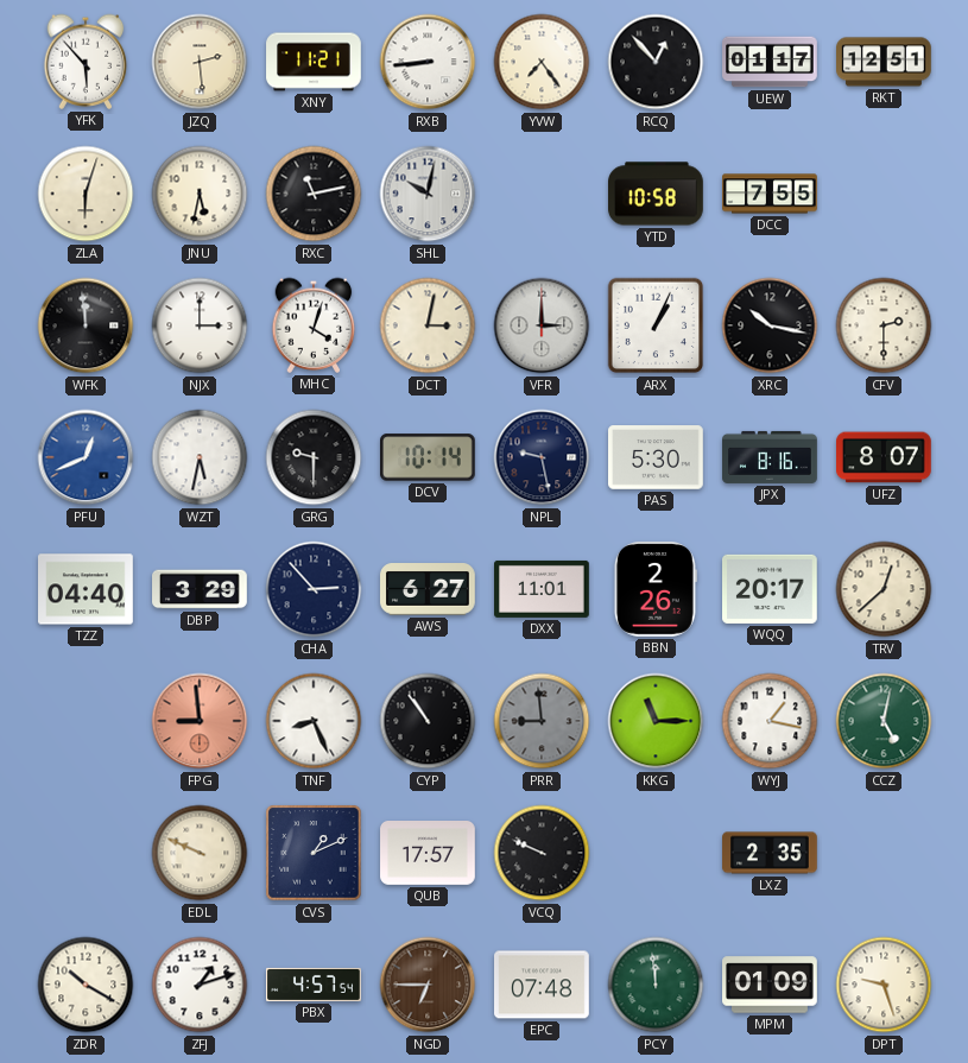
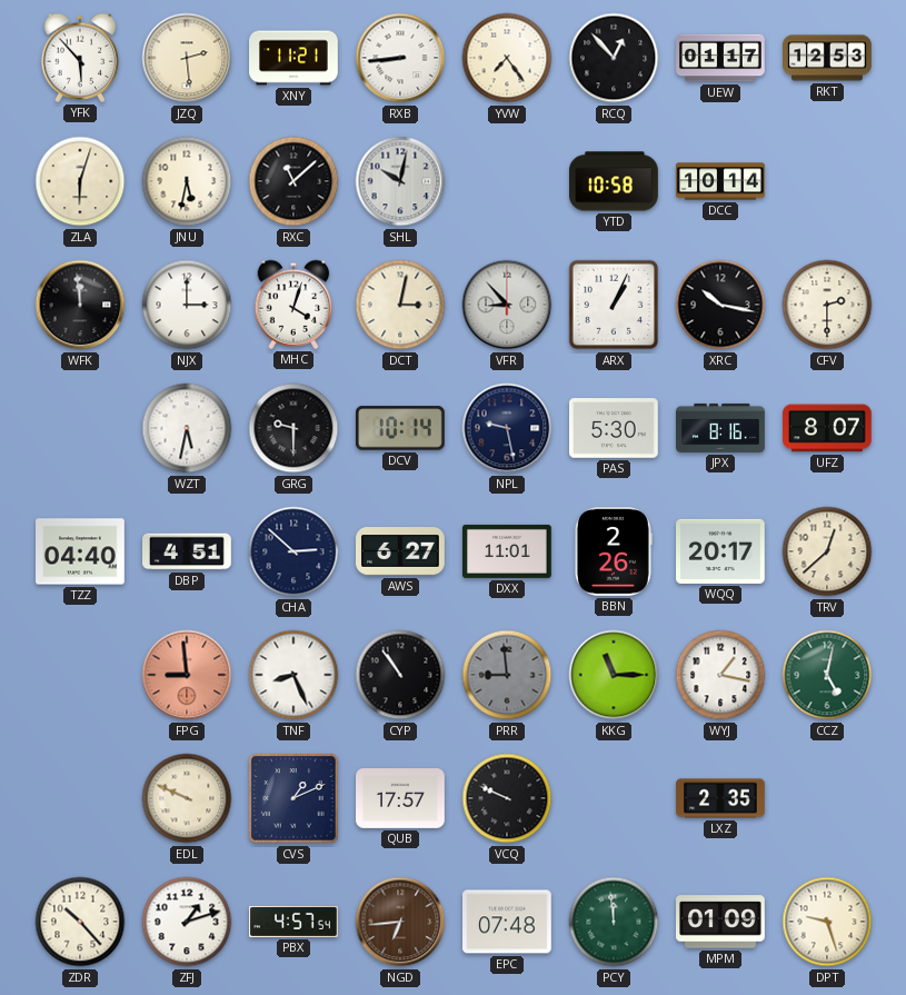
RKT: 12:51 -> 12:53
RXC: 11:13 -> 11:08
DCC: 7:55 -> 10:14
VFR: 3:00 -> 8:53
PFU: 12:41 -> none
DBP: 3:29 -> 4:51
CHA: 2:53 -> 2:52
ZDR: 10:20 -> 10:23
NGD: 6:45 -> 6:44
